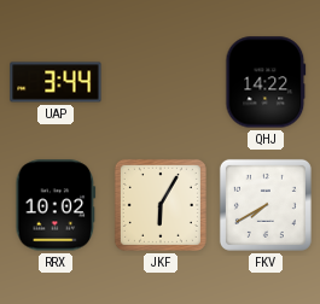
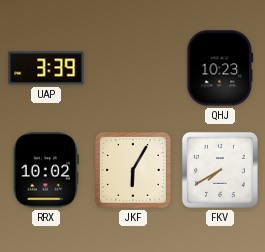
UAP: 3:44 -> 3:39
QHJ: 14:22 -> 10:23
